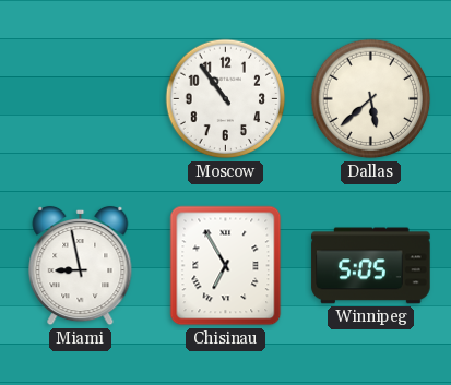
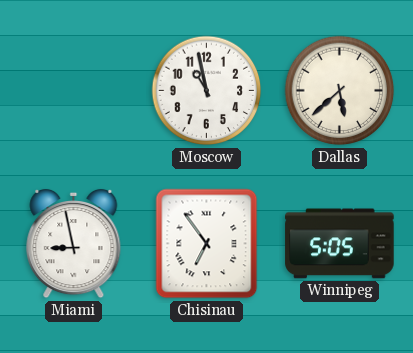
Moscow: 10:54 -> 10:58
Chisinau: 6:55 -> 6:54
